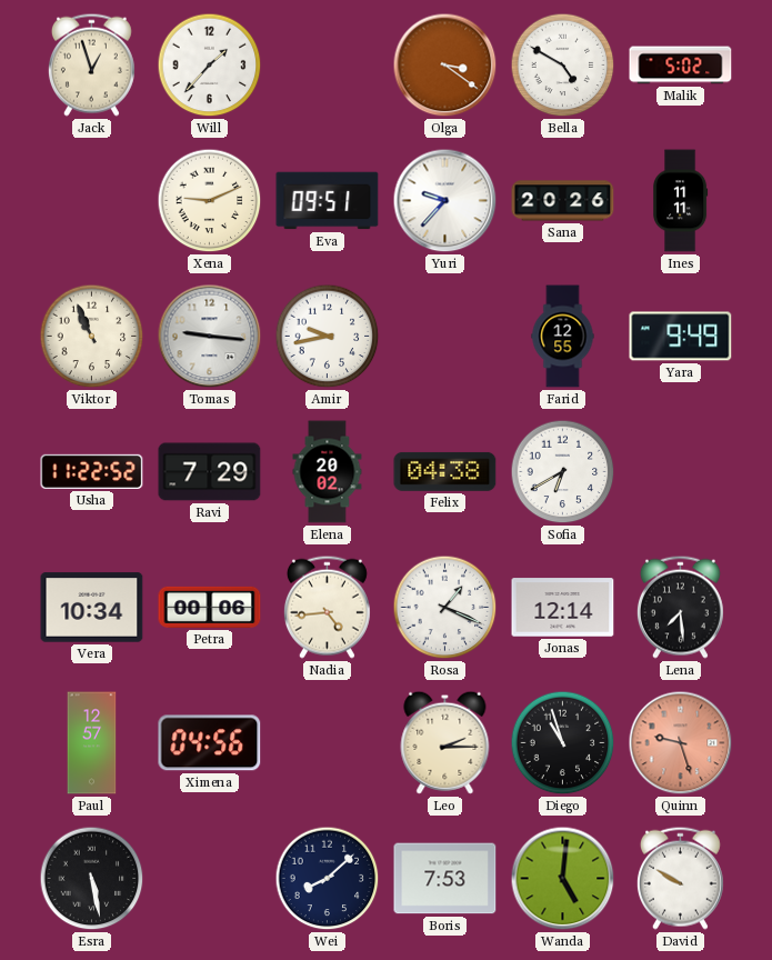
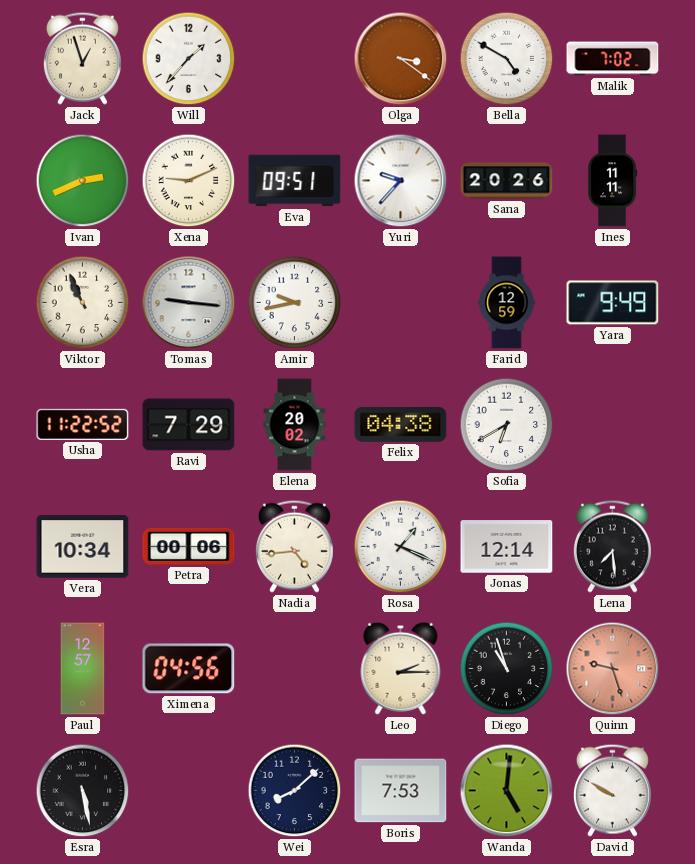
Malik: 5:02 -> 7:02
Ivan: none -> 2:41
Farid: 12:55 -> 12:59
